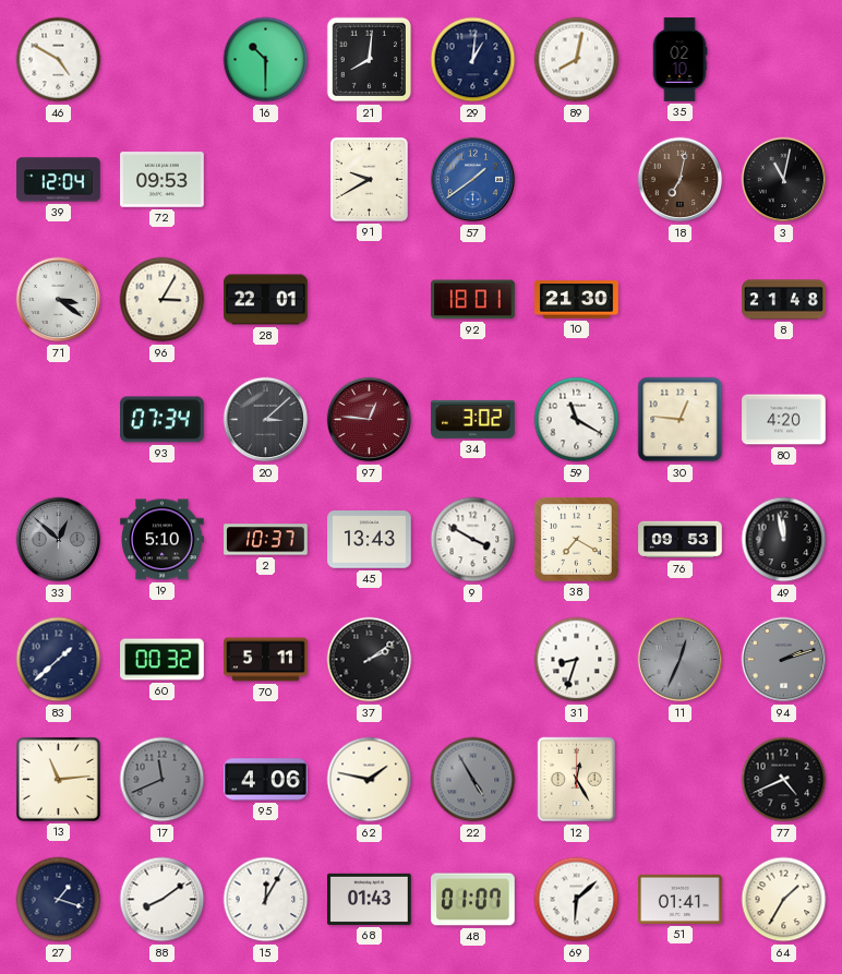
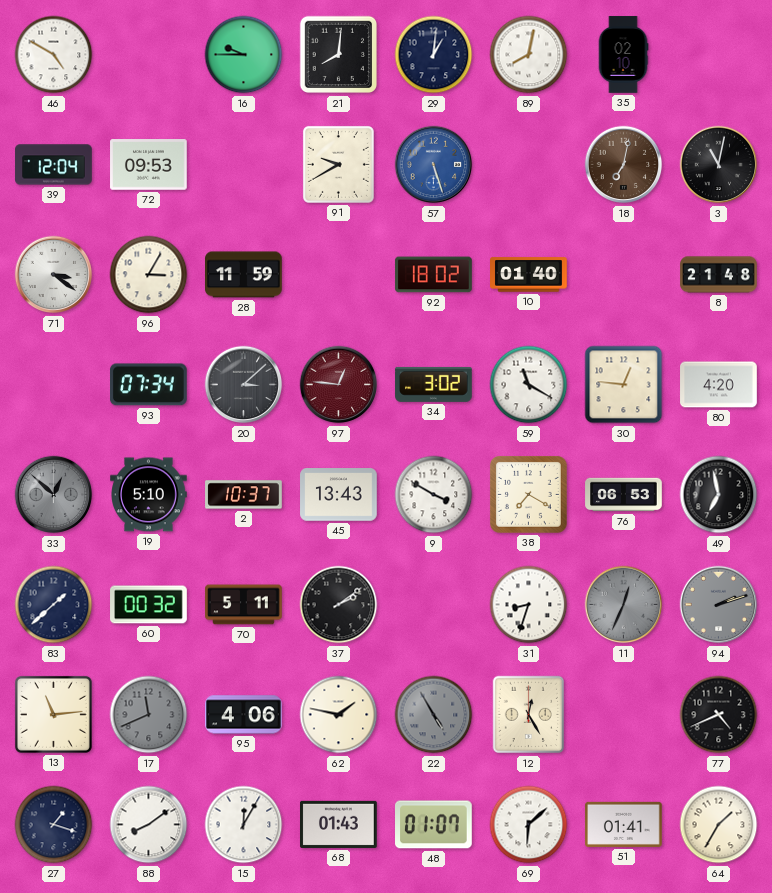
16: 10:30 -> 9:45
57: 1:39 -> 5:27
28: 22:01 -> 11:59
92: 18:01 -> 18:02
10: 21:30 -> 01:40
76: 09:53 -> 06:53
49: 11:58 -> 6:58
